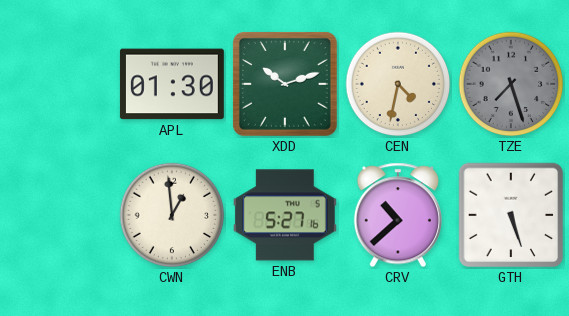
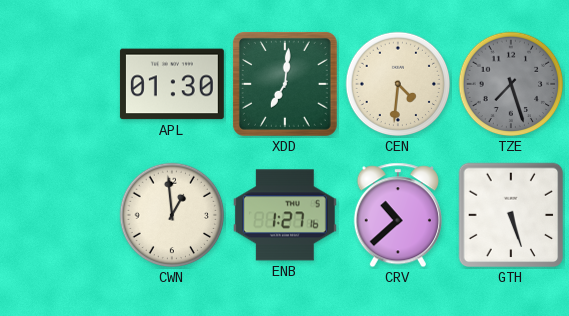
XDD: 10:12 -> 7:01
CEN: 4:32 -> 4:31
ENB: 5:27 -> 1:27
